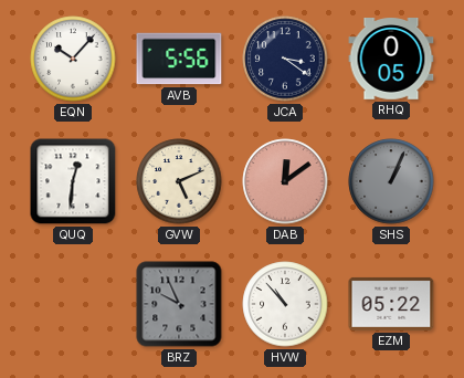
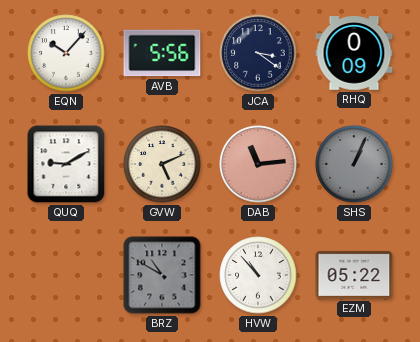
RHQ: 0:05 -> 0:09
QUQ: 12:31 -> 9:10
DAB: 12:09 -> 11:14
BRZ: 9:56 -> 10:50
